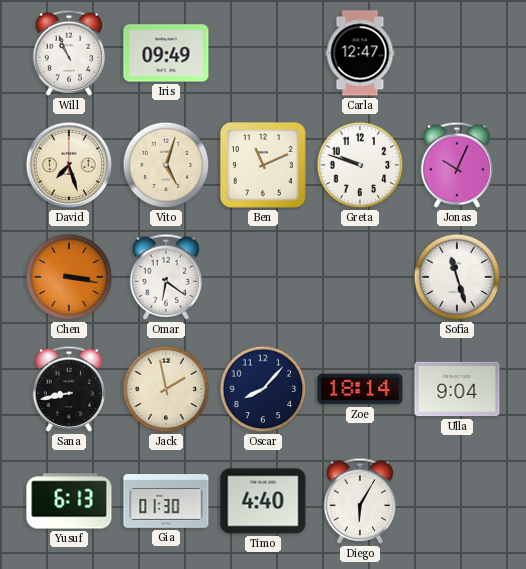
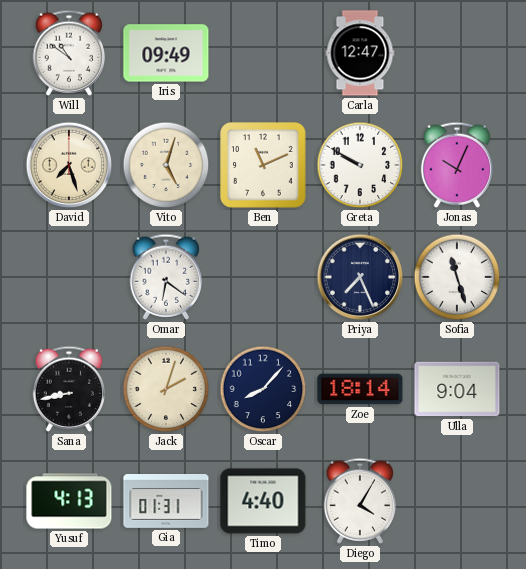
Will: 10:56 -> 10:51
Greta: 9:48 -> 9:50
Chen: 3:17 -> none
Priya: none -> 7:26
Jack: 1:58 -> 2:03
Yusuf: 6:13 -> 4:13
Gia: 01:30 -> 01:31
Diego: 6:05 -> 4:05
